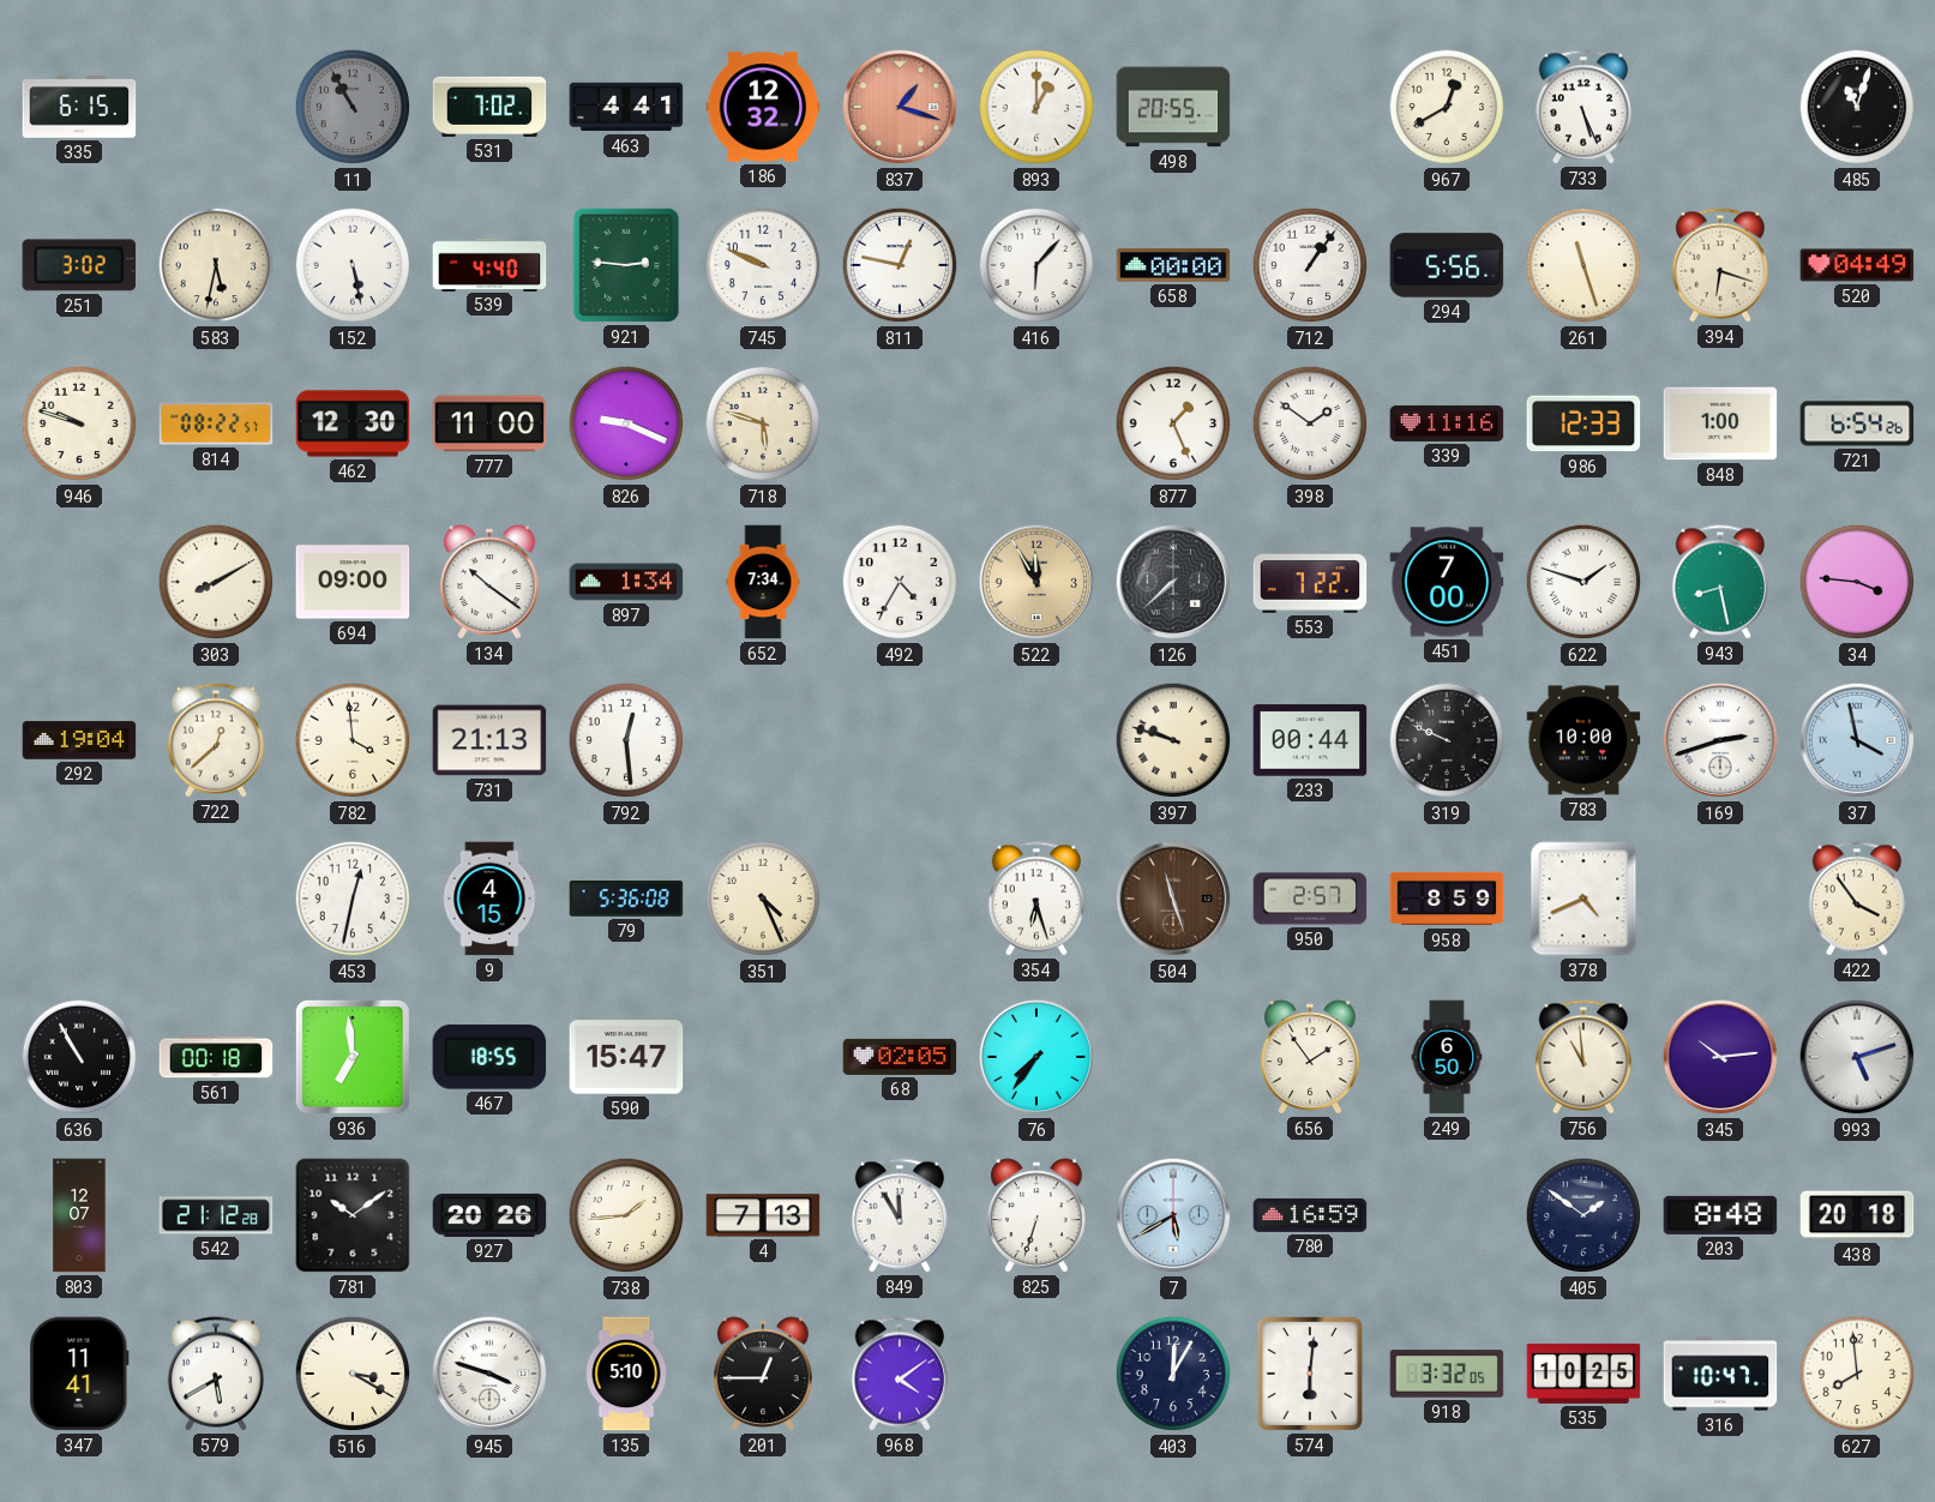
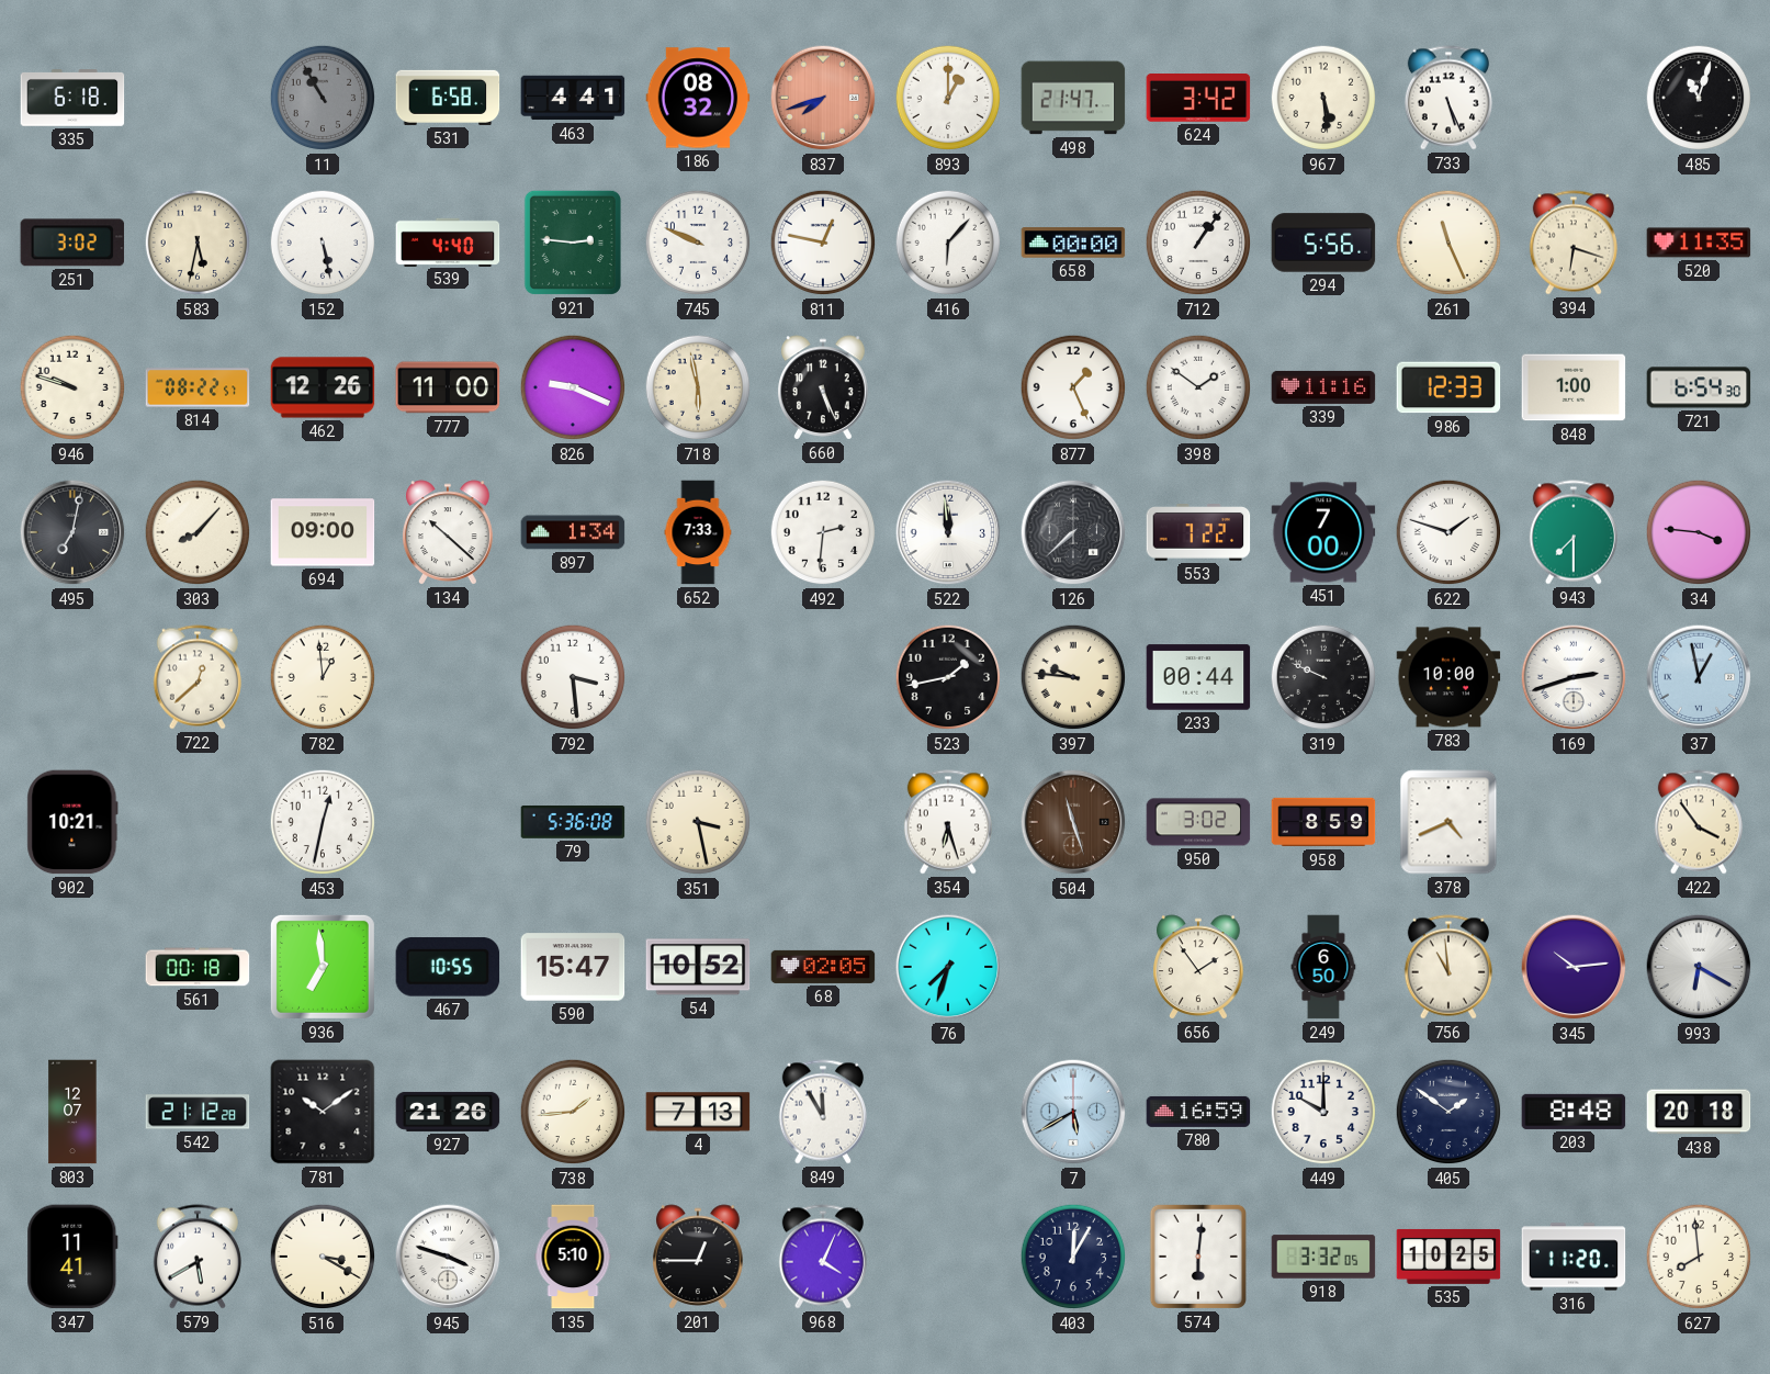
335: 6:15 -> 6:18
531: 7:02 -> 6:58
186: 12:32 -> 08:32
837: 1:18 -> 7:42
498: 20:55 -> 21:47
624: none -> 3:42
967: 12:40 -> 5:29
261: 11:27 -> 11:26
520: 04:49 -> 11:35
462: 12:30 -> 12:26
718: 5:48 -> 5:58
660: none -> 5:26
721: 6:54:26 -> 6:54:30
495: none -> 7:02
303: 8:10 -> 8:07
134: 10:21 -> 10:22
652: 7:34 -> 7:33
492: 4:35 -> 2:31
522: 11:55 -> 11:59
522 dial: champagne -> white
943: 8:28 -> 7:30
292: 19:04 -> none
782: 3:59 -> 12:59
731: 21:13 -> none
792: 12:29 -> 3:29
523: none -> 1:43
397: 9:48 -> 9:46
37: 3:58 -> 12:58
902: none -> 10:21
9: 4:15 -> none
351: 4:26 -> 3:28
950: 2:57 -> 3:02
636: 10:55 -> none
467: 18:55 -> 10:55
54: none -> 10:52
76: 7:36 -> 7:33
993: 5:12 -> 6:20
927: 20:26 -> 21:26
825: 6:33 -> none
449: none -> 10:00
968: 4:09 -> 4:04
316: 10:47 -> 11:20
